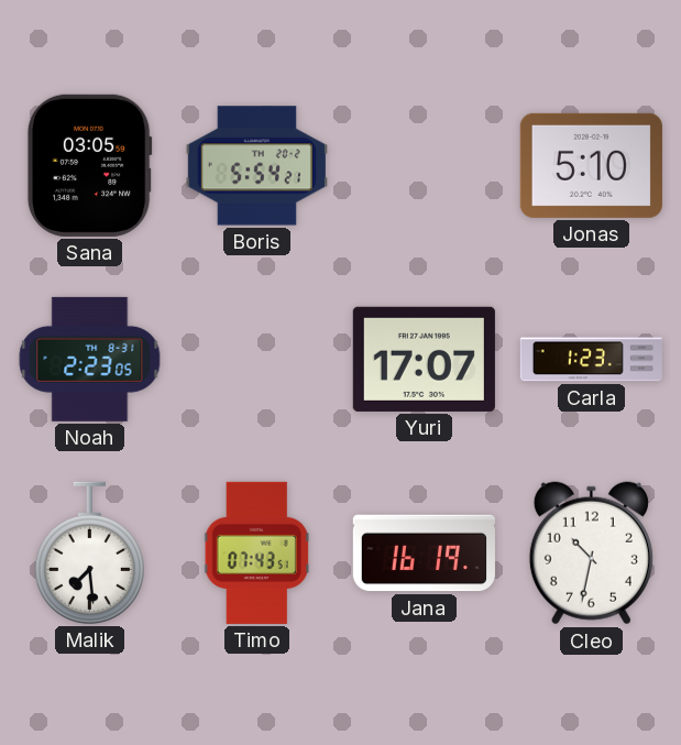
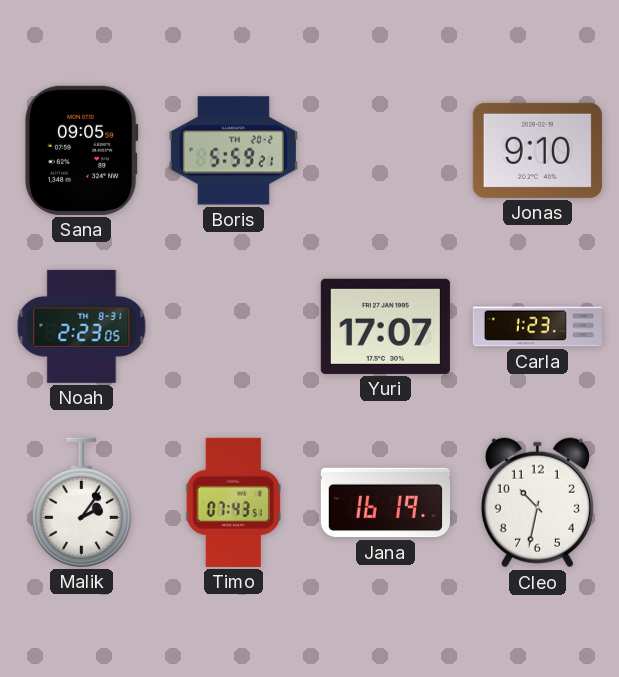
Sana: 03:05 -> 09:05
Boris: 5:54 -> 5:59
Jonas: 5:10 -> 9:10
Malik: 7:29 -> 2:06
